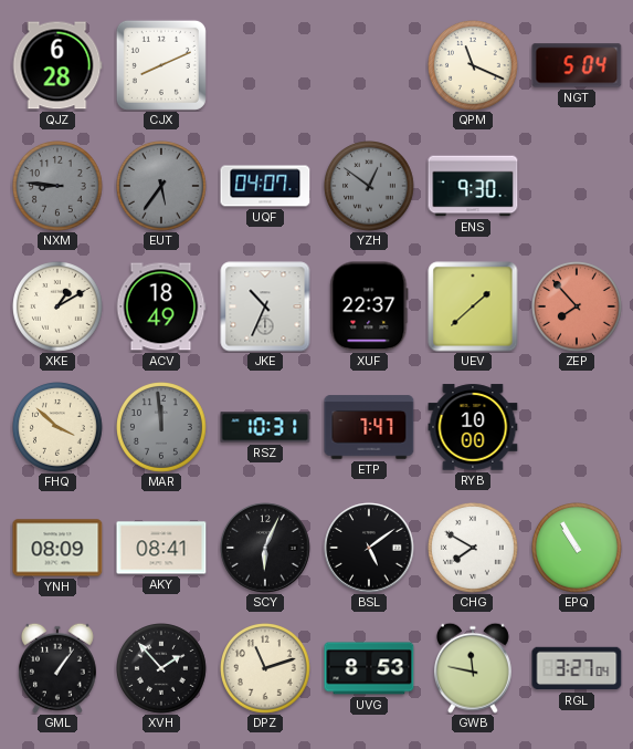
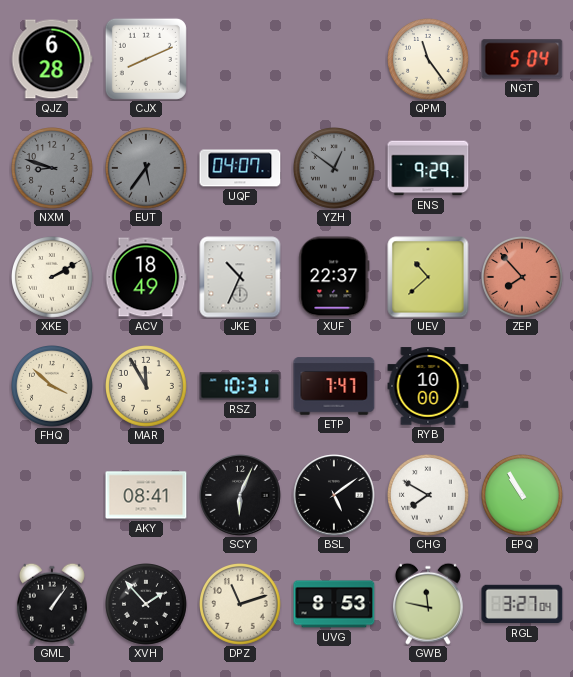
QPM: 11:19 -> 11:24
NXM: 8:46 -> 8:48
ENS: 9:30 -> 9:29
XKE: 1:10 -> 2:10
UEV: 1:38 -> 10:38
MAR: 11:59 -> 11:55
MAR dial: grey -> cream
YNH: 08:09 -> none
